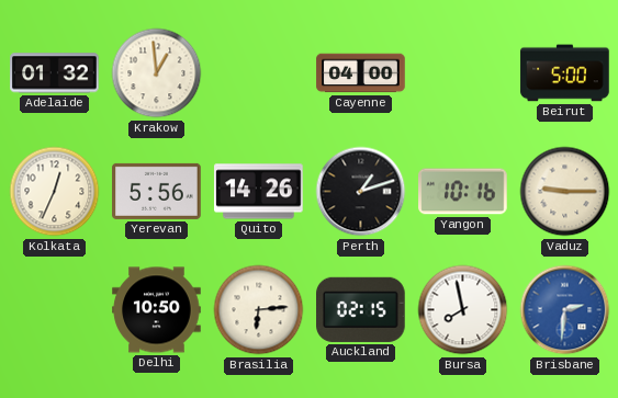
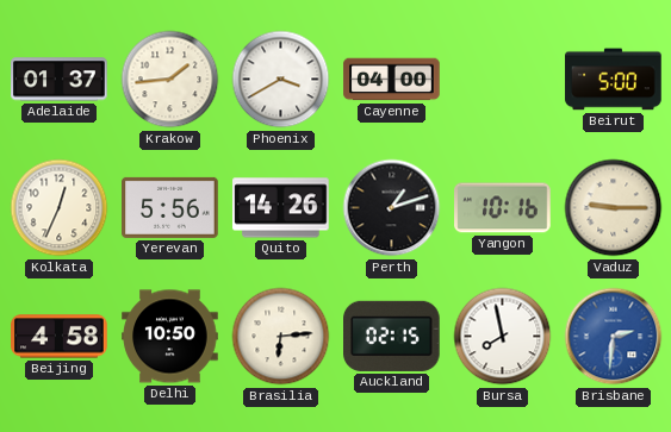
Adelaide: 01:32 -> 01:37
Krakow: 12:59 -> 1:44
Phoenix: none -> 3:40
Beijing: none -> 4:58
